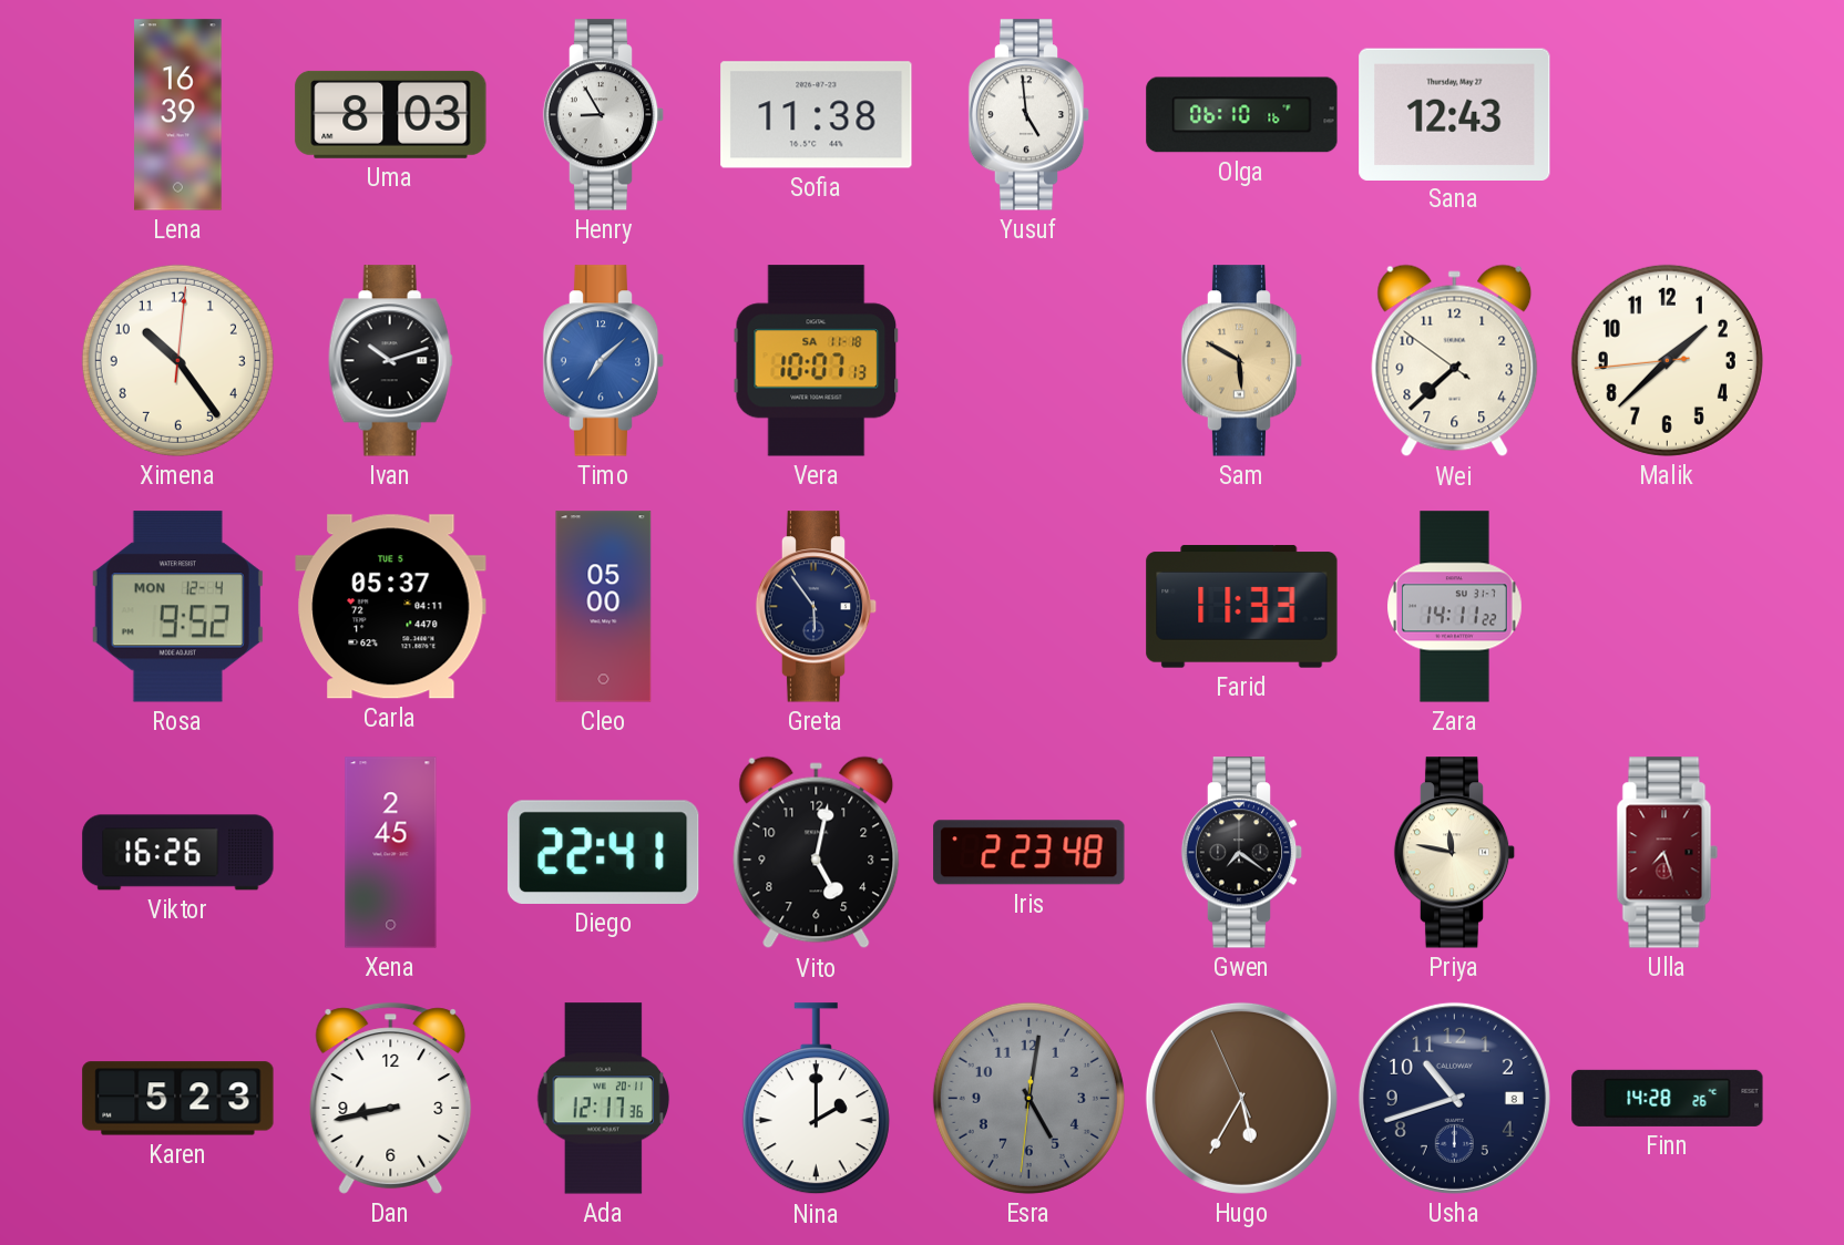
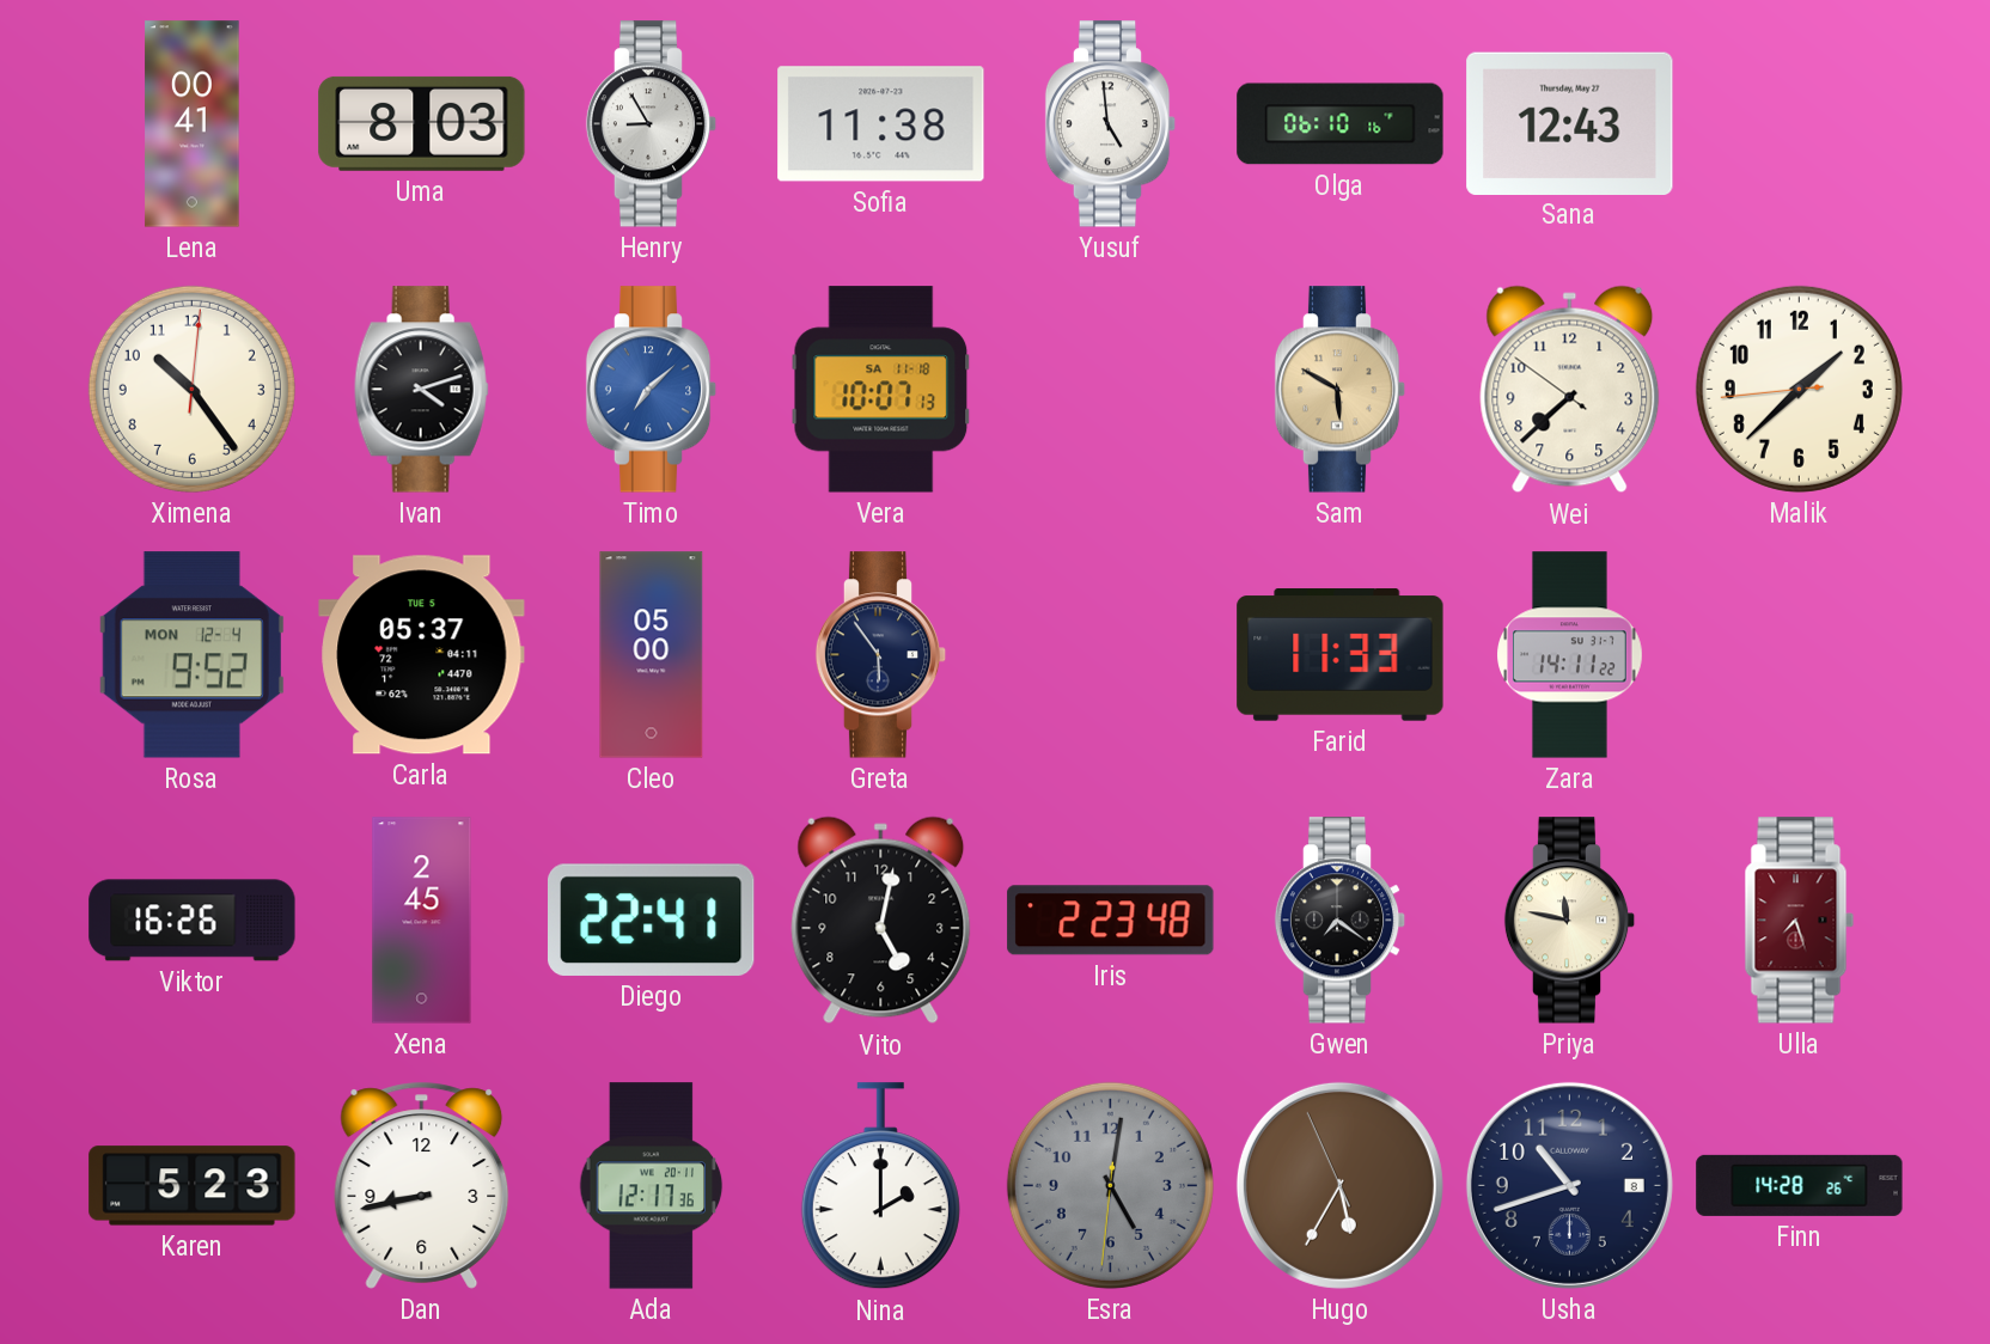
Lena: 16:39 -> 00:41
Ivan: 10:12 -> 4:12
